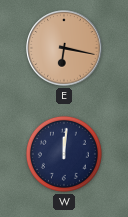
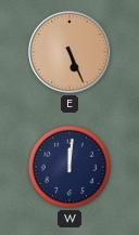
E: 6:17 -> 5:26
